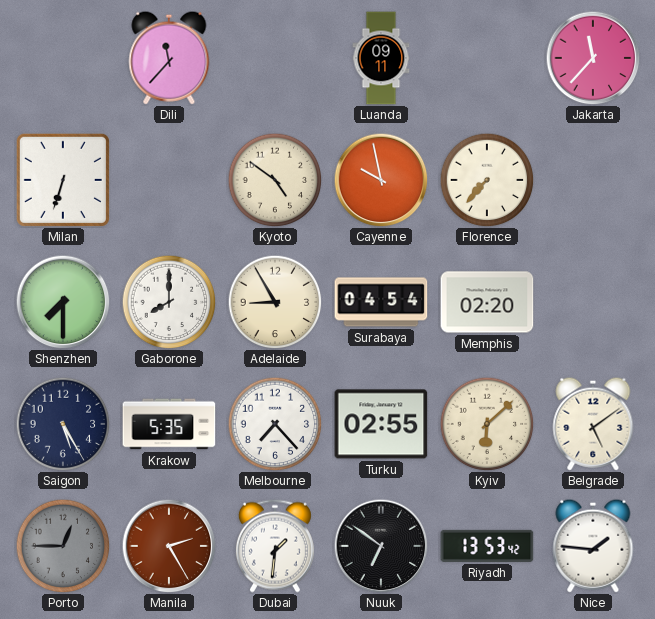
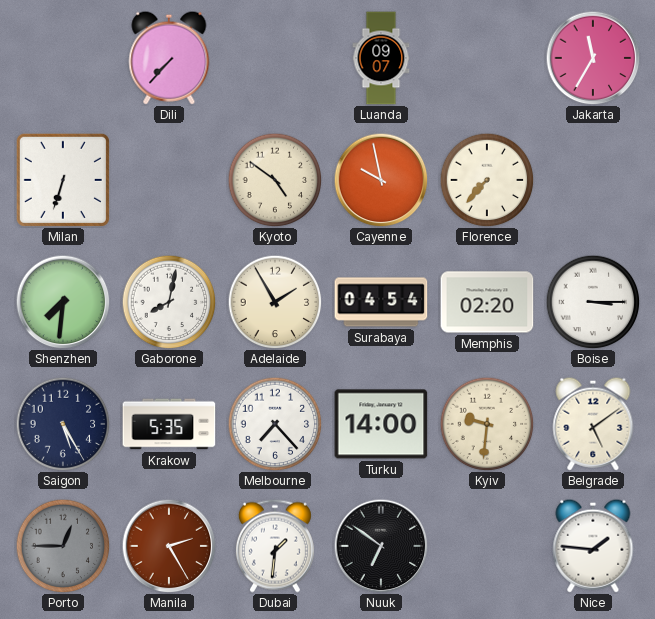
Dili: 11:37 -> 7:37
Luanda: 09:11 -> 09:07
Jakarta: 11:37 -> 11:35
Shenzhen: 7:30 -> 7:31
Gaborone: 8:00 -> 8:02
Adelaide: 8:55 -> 1:55
Boise: none -> 3:15
Turku: 02:55 -> 14:00
Kyiv: 6:08 -> 9:31
Riyadh: 13:53 -> none
